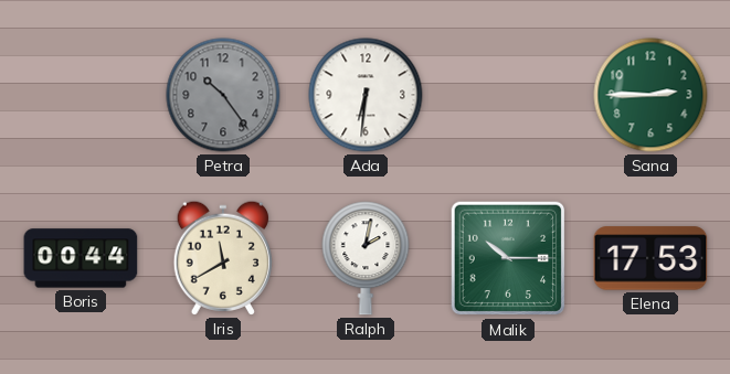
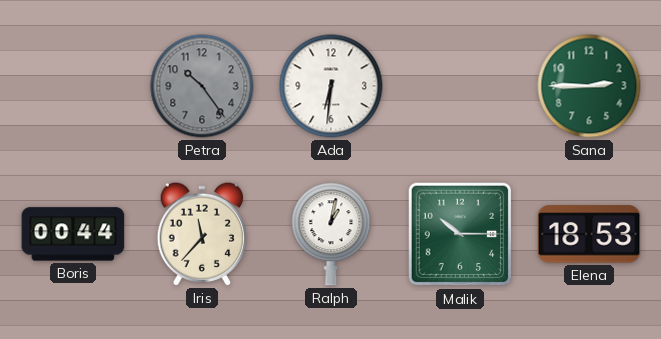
Iris: 11:40 -> 11:37
Ralph: 2:02 -> 1:02
Elena: 17:53 -> 18:53
